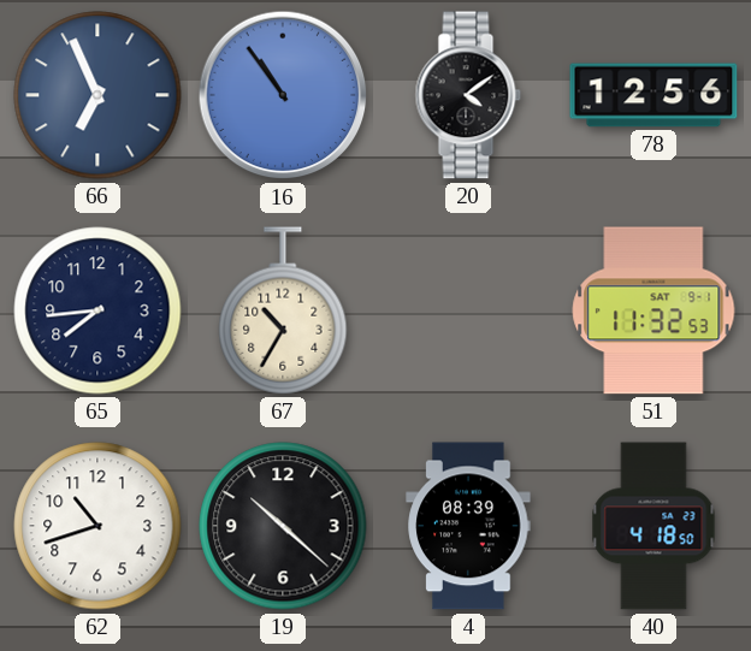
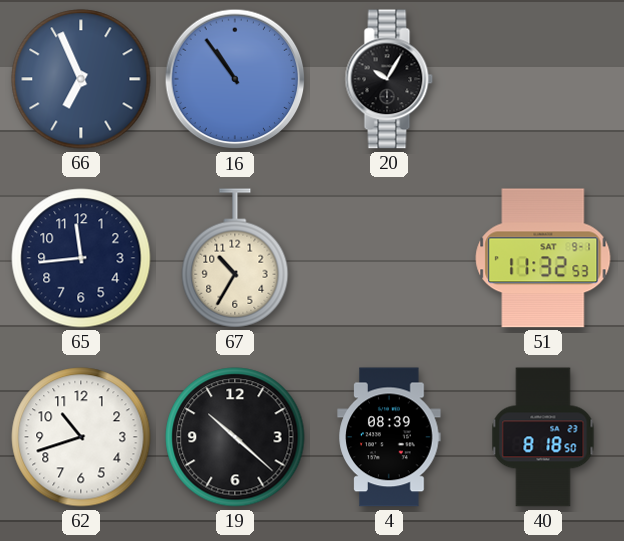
20: 4:09 -> 10:05
78: 12:56 -> none
65: 7:44 -> 11:44
40: 4:18 -> 8:18
